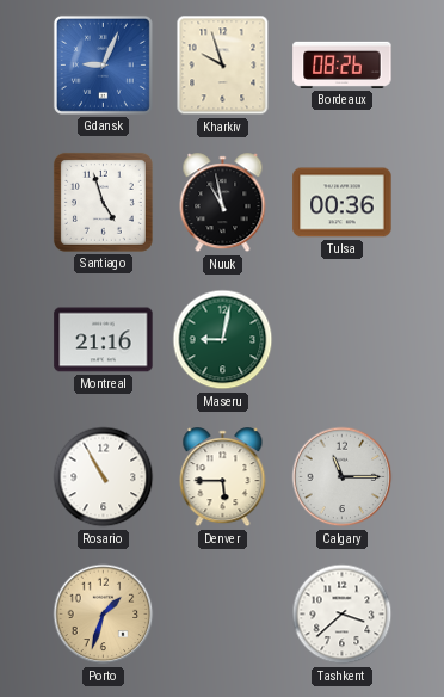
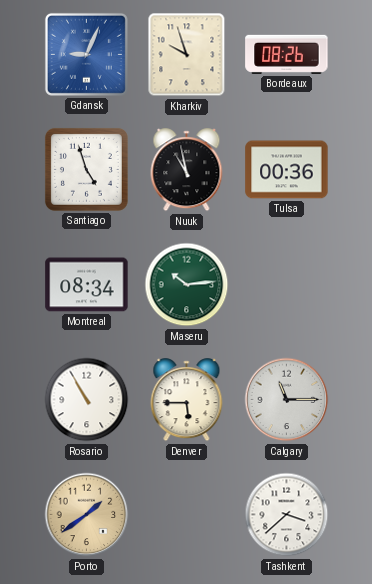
Montreal: 21:16 -> 08:34
Maseru: 9:02 -> 10:14
Porto: 1:33 -> 1:39
